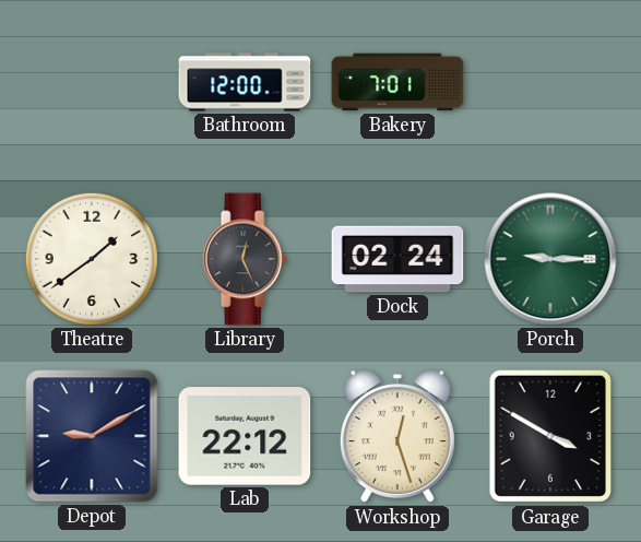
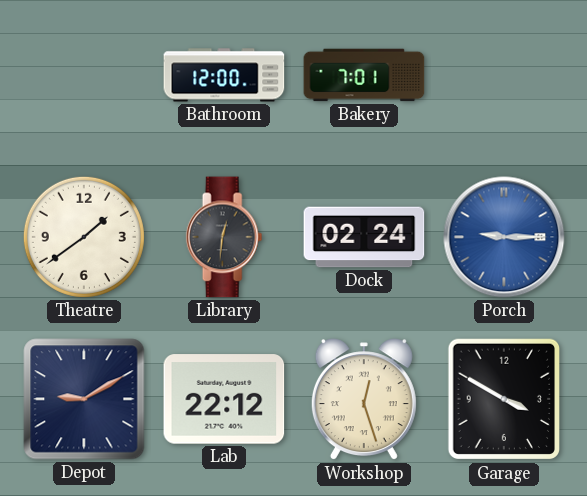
Library: 12:26 -> 12:31
Porch dial: green -> blue
